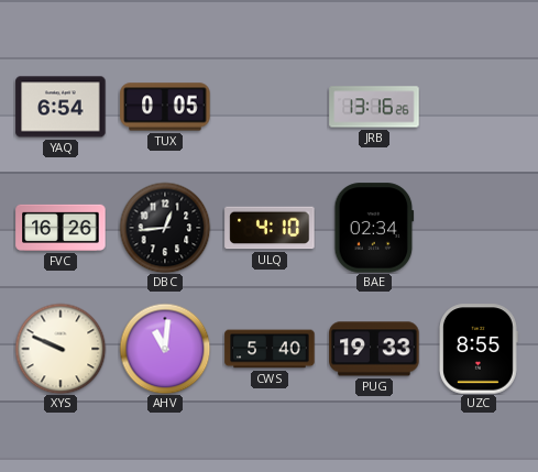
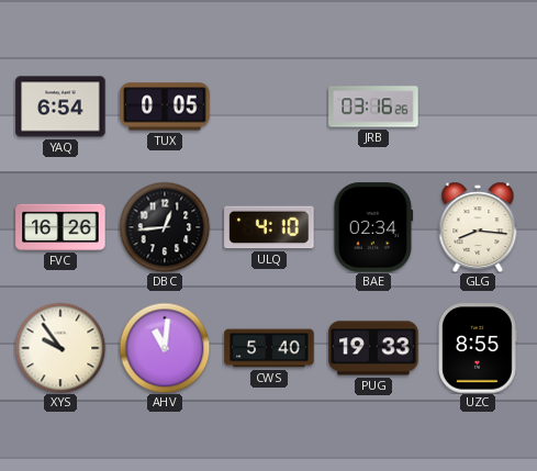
JRB: 13:16 -> 03:16
GLG: none -> 8:16
XYS: 9:49 -> 9:54
